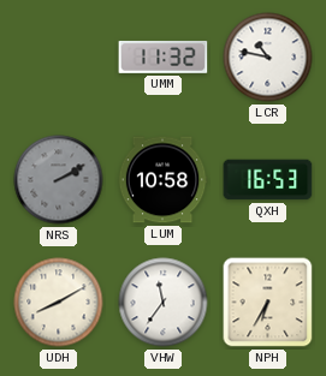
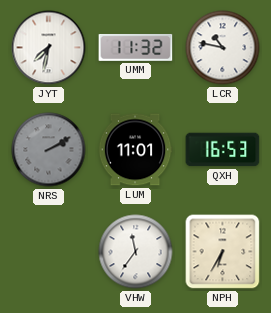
JYT: none -> 7:32
LUM: 10:58 -> 11:01
UDH: 8:10 -> none
